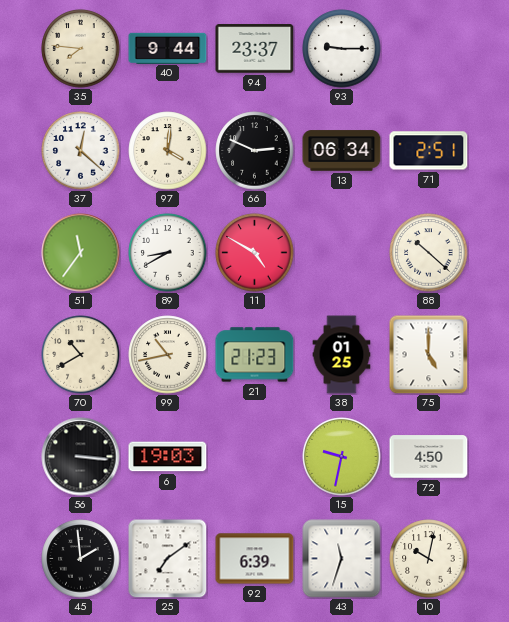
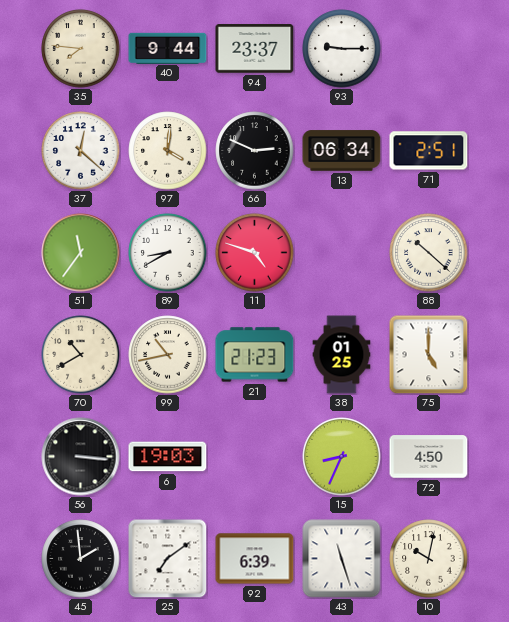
11: 4:50 -> 4:48
15: 9:32 -> 8:34
43: 11:33 -> 11:27
